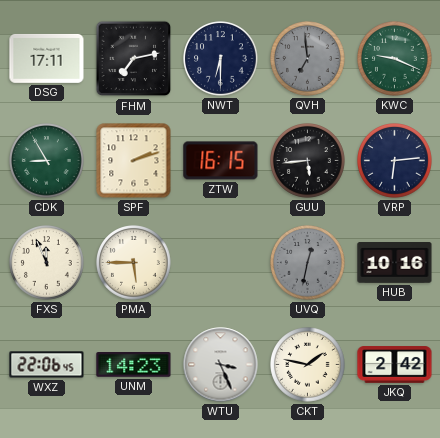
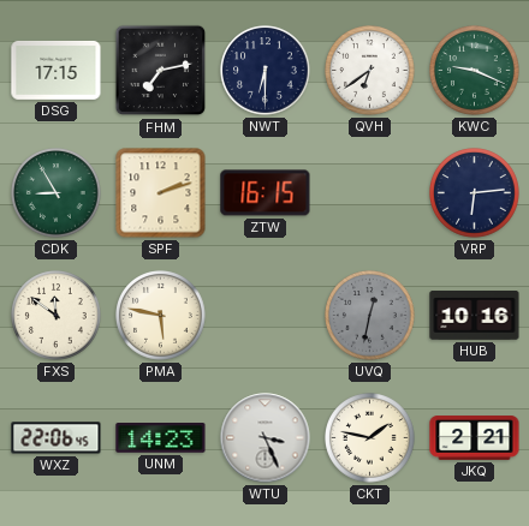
DSG: 17:11 -> 17:15
QVH: 6:59 -> 6:39
QVH dial: grey -> white
GUU: 5:44 -> none
FXS: 11:56 -> 11:51
PMA: 5:45 -> 5:47
JKQ: 2:42 -> 2:21
